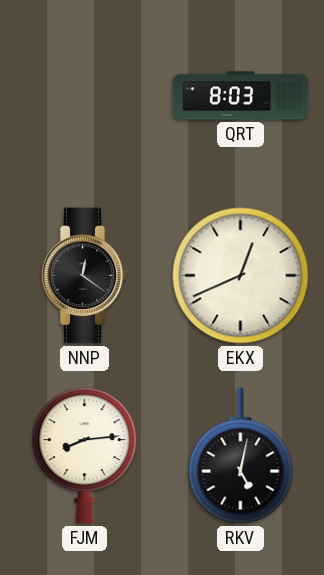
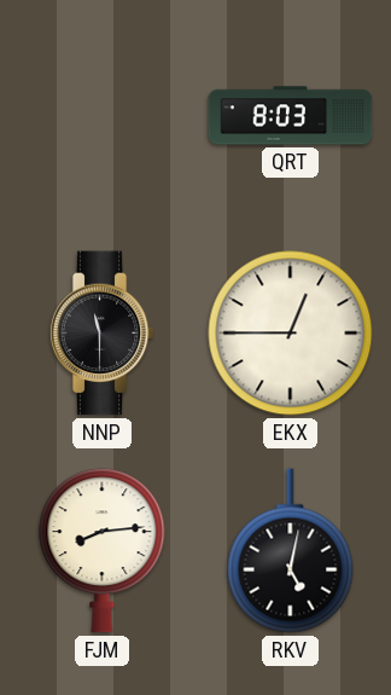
NNP: 12:21 -> 11:30
EKX: 12:41 -> 12:45
